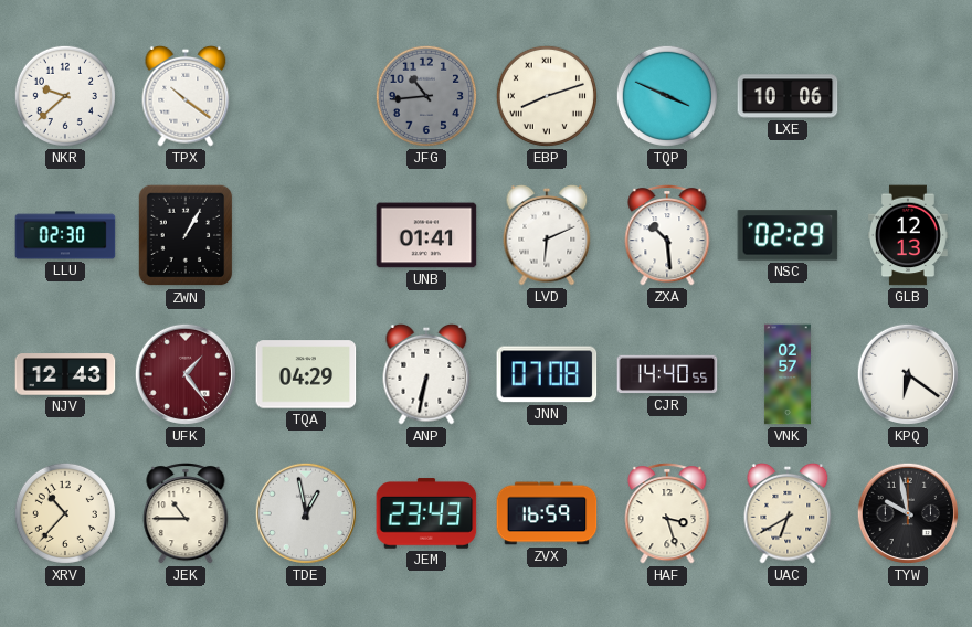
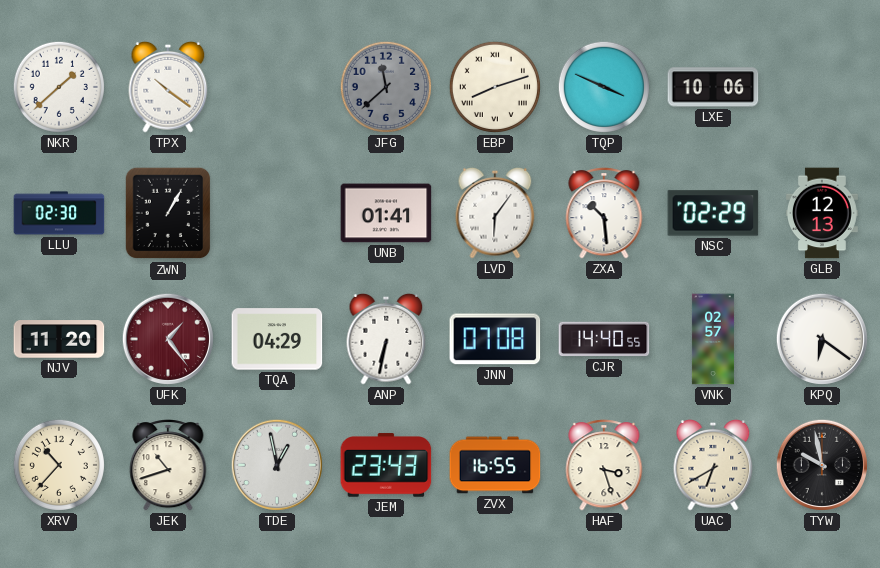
NKR: 9:38 -> 1:38
JFG: 10:44 -> 11:38
LVD: 6:11 -> 6:06
NJV: 12:43 -> 11:20
JEK: 10:45 -> 10:42
ZVX: 16:59 -> 16:55
